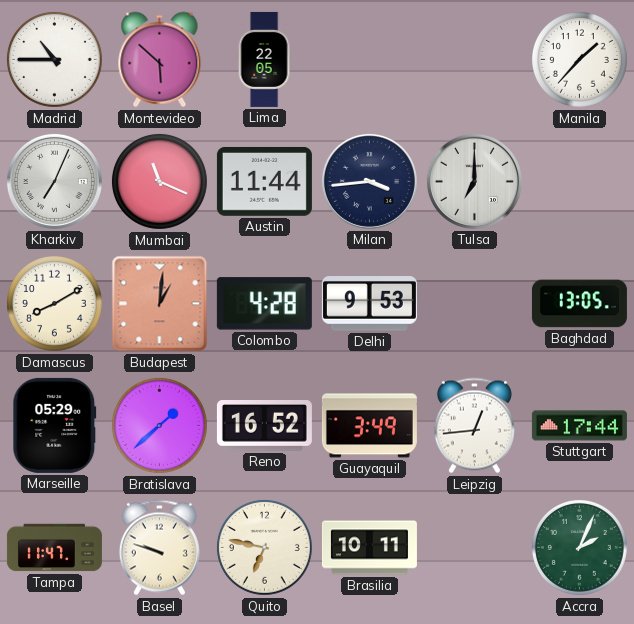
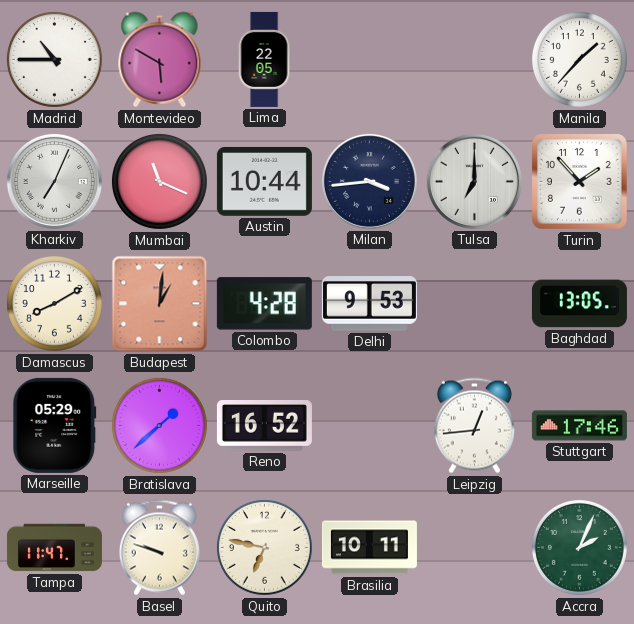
Montevideo: 5:52 -> 5:50
Austin: 11:44 -> 10:44
Turin: none -> 1:53
Guayaquil: 3:49 -> none
Stuttgart: 17:44 -> 17:46
